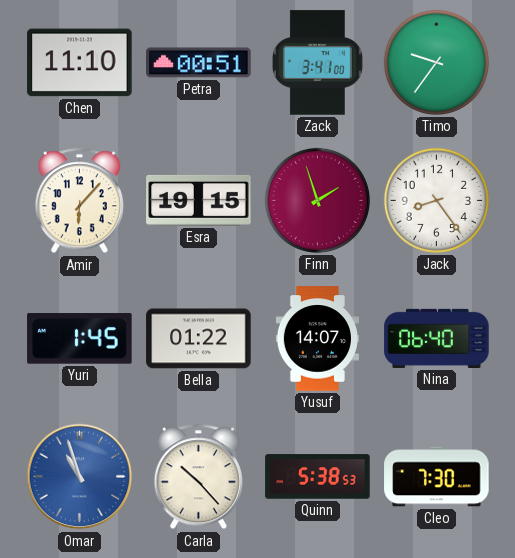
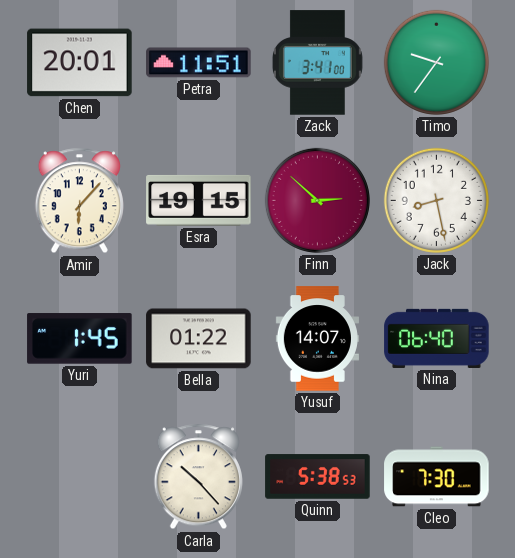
Chen: 11:10 -> 20:01
Petra: 00:51 -> 11:51
Finn: 1:57 -> 2:52
Jack: 8:24 -> 8:28
Omar: 10:57 -> none
